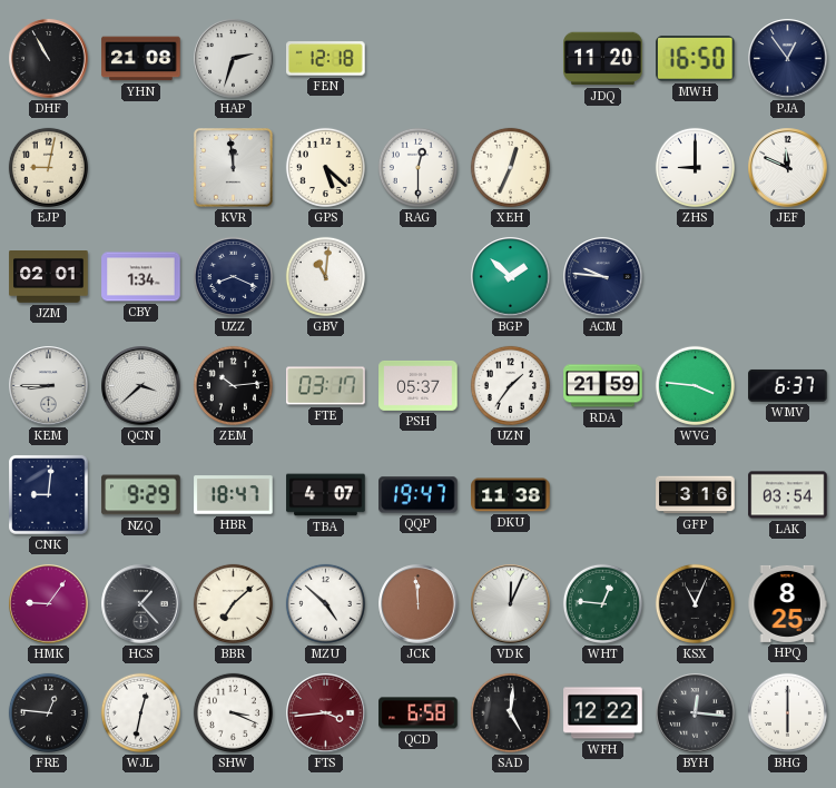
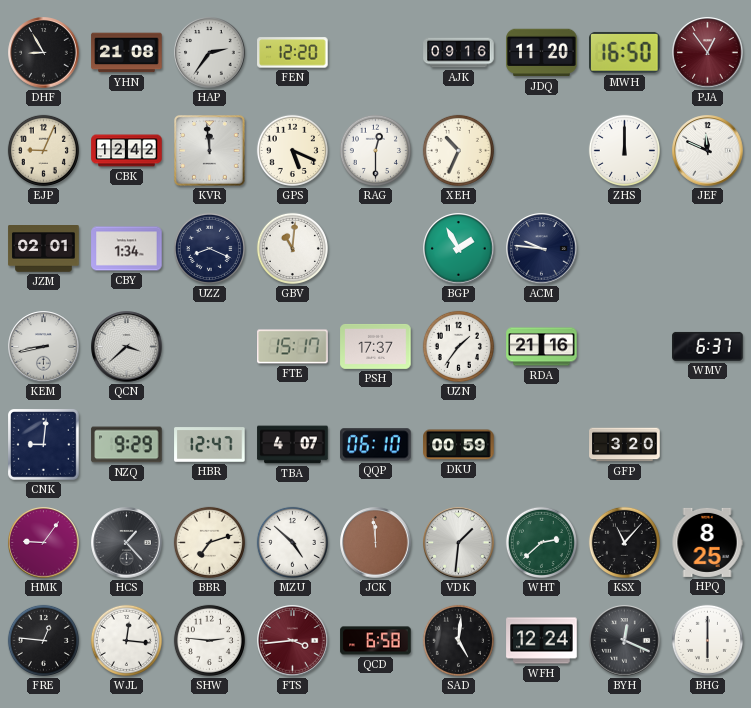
DHF: 10:55 -> 8:55
HAP: 2:33 -> 2:36
FEN: 12:18 -> 12:20
AJK: none -> 09:16
PJA dial: navy -> burgundy
EJP: 9:02 -> 9:04
CBK: none -> 12:42
GPS: 5:22 -> 5:19
XEH: 12:34 -> 10:34
ZHS: 9:00 -> 12:00
BGP: 1:52 -> 1:55
KEM: 8:45 -> 8:43
ZEM: 10:14 -> none
FTE: 03:17 -> 15:17
PSH: 05:37 -> 17:37
RDA: 21:59 -> 21:16
WVG: 3:46 -> none
HBR: 18:47 -> 12:47
QQP: 19:47 -> 06:10
DKU: 11:38 -> 00:59
GFP: 3:16 -> 3:20
LAK: 03:54 -> none
BBR: 7:08 -> 7:12
VDK: 12:04 -> 1:31
WHT: 12:46 -> 2:38
KSX: 11:04 -> 11:07
WJL: 12:32 -> 12:16
SHW: 3:19 -> 2:46
WFH: 12:22 -> 12:24
BYH: 12:16 -> 12:19
